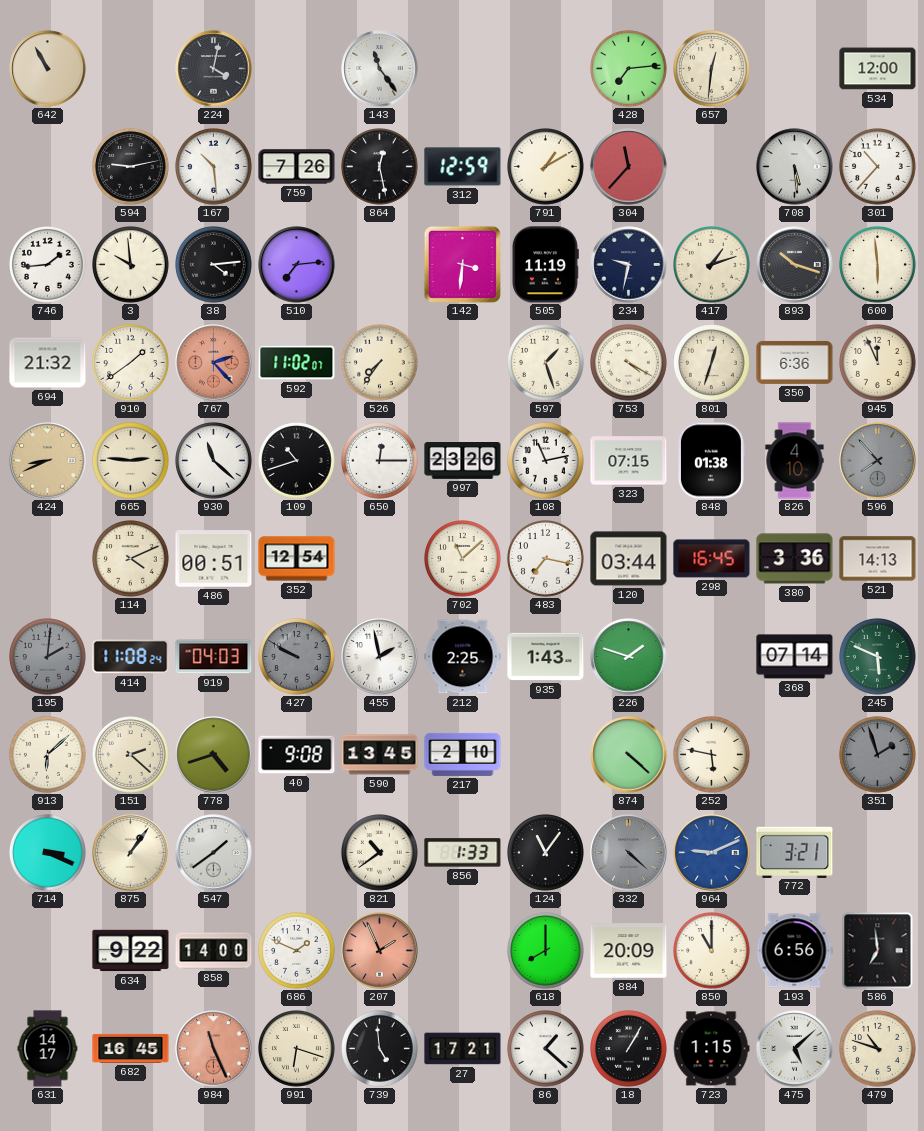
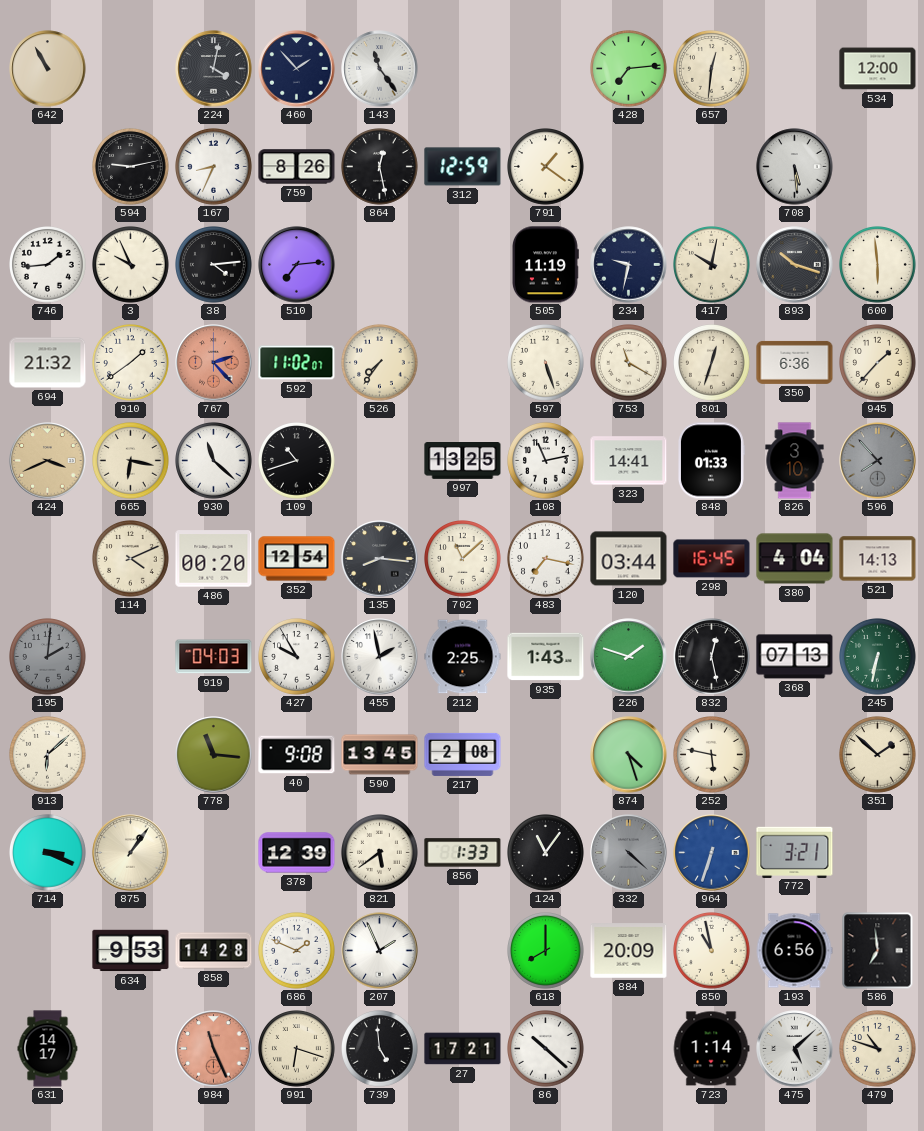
460: none -> 1:53
167: 10:29 -> 8:34
759: 7:26 -> 8:26
791: 1:10 -> 1:21
304: 11:37 -> none
301: 10:37 -> none
3: 9:59 -> 9:56
142: 3:31 -> none
417: 1:12 -> 10:02
597: 1:27 -> 5:27
753: 4:20 -> 11:20
945: 11:56 -> 1:37
424: 8:41 -> 3:41
665: 2:46 -> 6:17
650: 12:15 -> none
997: 23:26 -> 13:25
323: 07:15 -> 14:41
848: 01:38 -> 01:33
826: 4:10 -> 3:10
486: 00:51 -> 00:20
135: none -> 8:16
380: 3:36 -> 4:04
414: 11:08 -> none
427: 9:50 -> 9:55
427 dial: grey -> white
832: none -> 12:28
368: 07:14 -> 07:13
245: 5:49 -> 6:32
151: 2:22 -> none
778: 4:42 -> 11:16
217: 2:10 -> 2:08
874: 4:22 -> 4:27
351: 1:57 -> 1:52
351 dial: grey -> cream
547: 1:39 -> none
378: none -> 12:39
821: 10:39 -> 5:39
964: 9:11 -> 6:33
634: 9:22 -> 9:53
858: 14:00 -> 14:28
207 dial: salmon -> white
850: 11:00 -> 10:58
682: 16:45 -> none
86: 1:22 -> 10:22
18: 1:05 -> none
723: 1:15 -> 1:14
